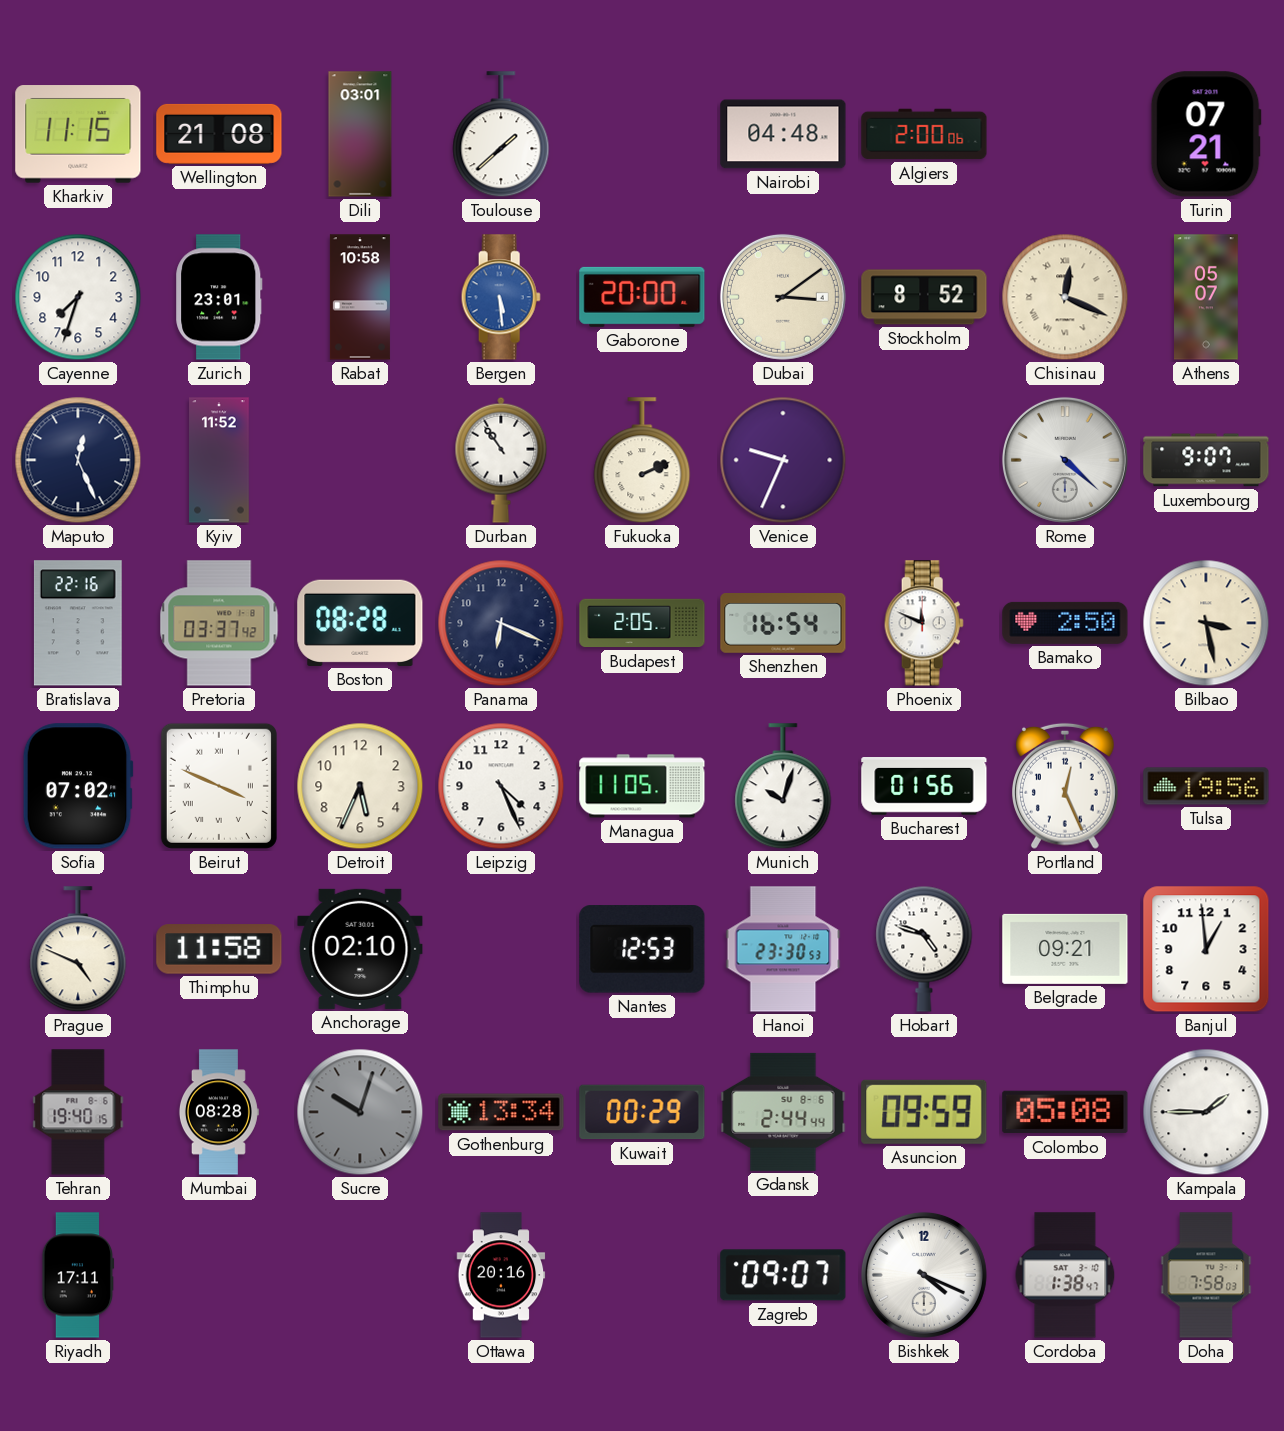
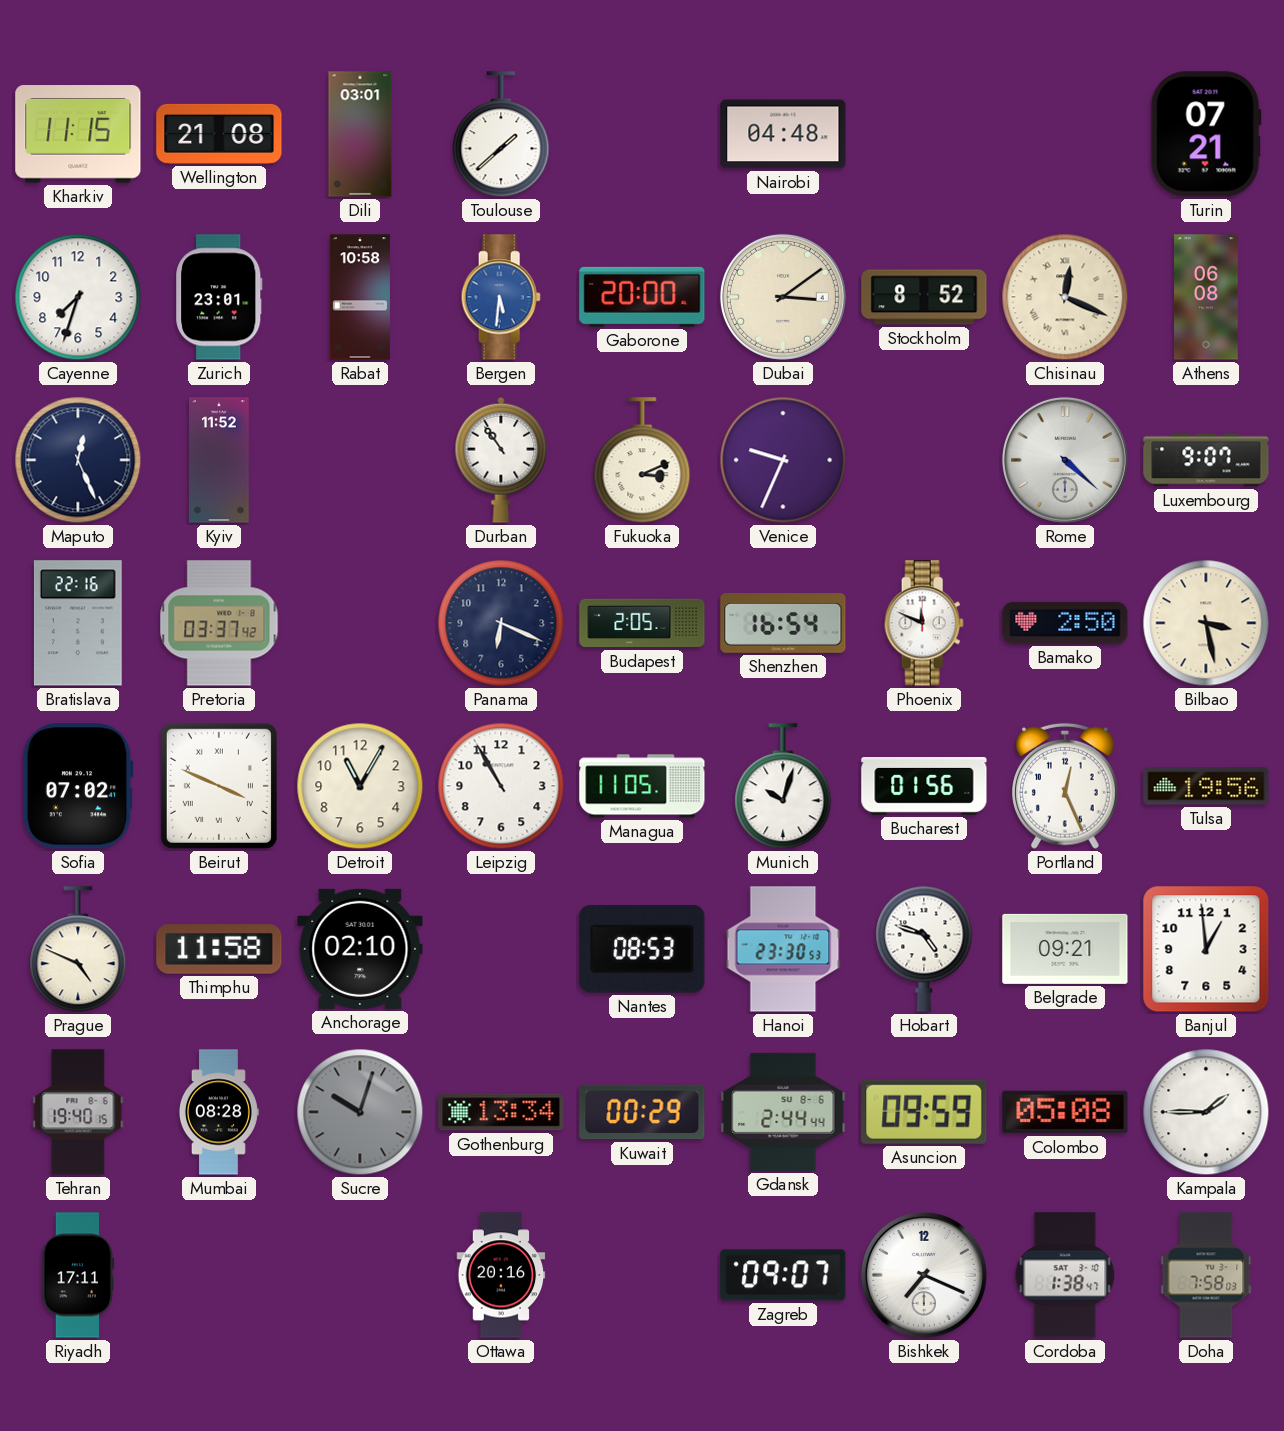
Algiers: 2:00 -> none
Bergen: 5:29 -> 5:31
Athens: 05:07 -> 06:08
Fukuoka: 2:11 -> 3:11
Boston: 08:28 -> none
Detroit: 5:34 -> 11:05
Leipzig: 4:26 -> 10:55
Nantes: 12:53 -> 08:53
Bishkek: 4:19 -> 7:19
